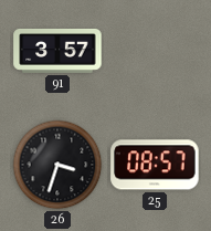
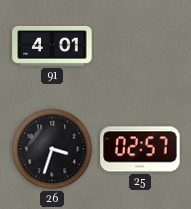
91: 3:57 -> 4:01
25: 08:57 -> 02:57
